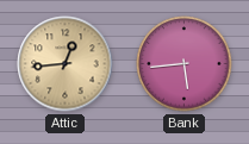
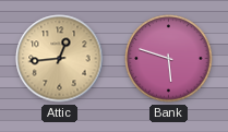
Bank: 5:44 -> 5:48
